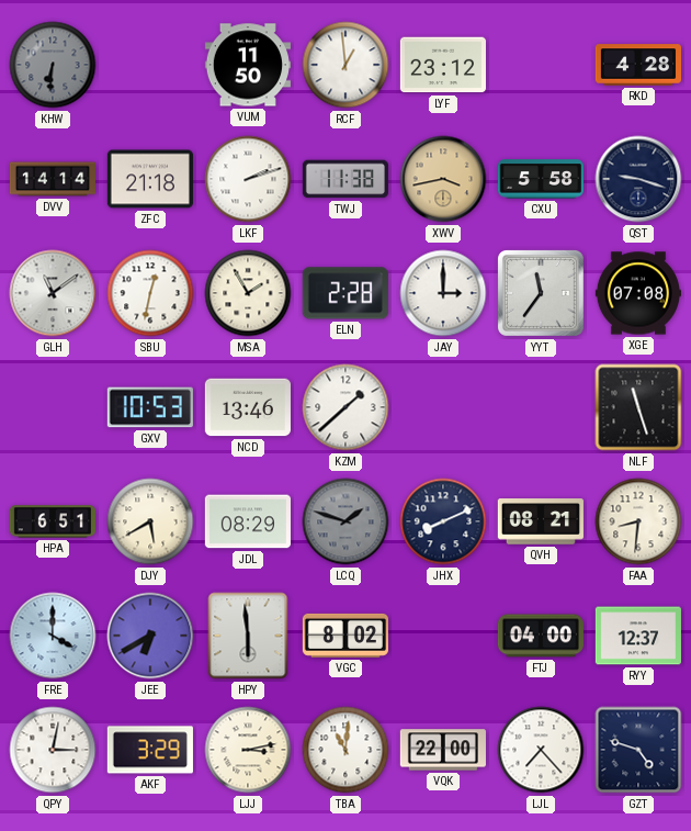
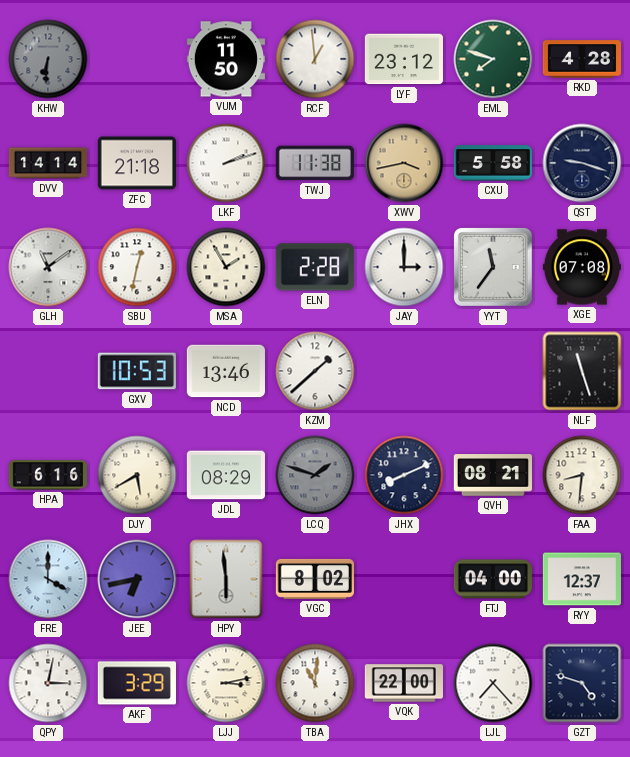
EML: none -> 7:48
HPA: 6:51 -> 6:16
JEE: 6:40 -> 6:43
